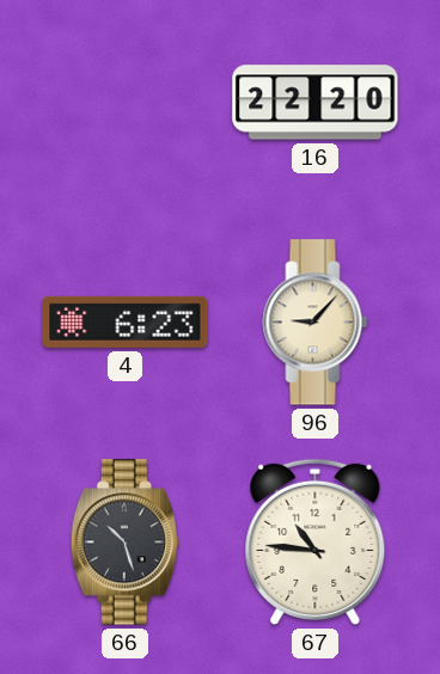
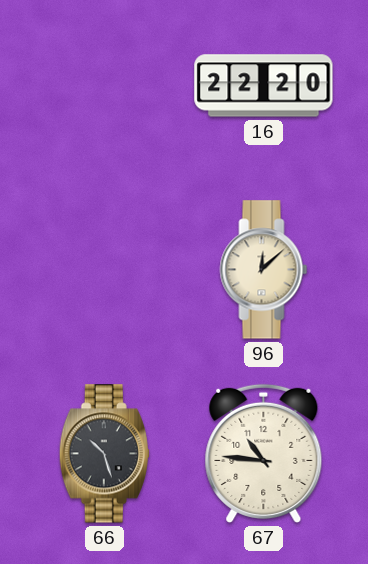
4: 6:23 -> none
96: 9:07 -> 12:08
